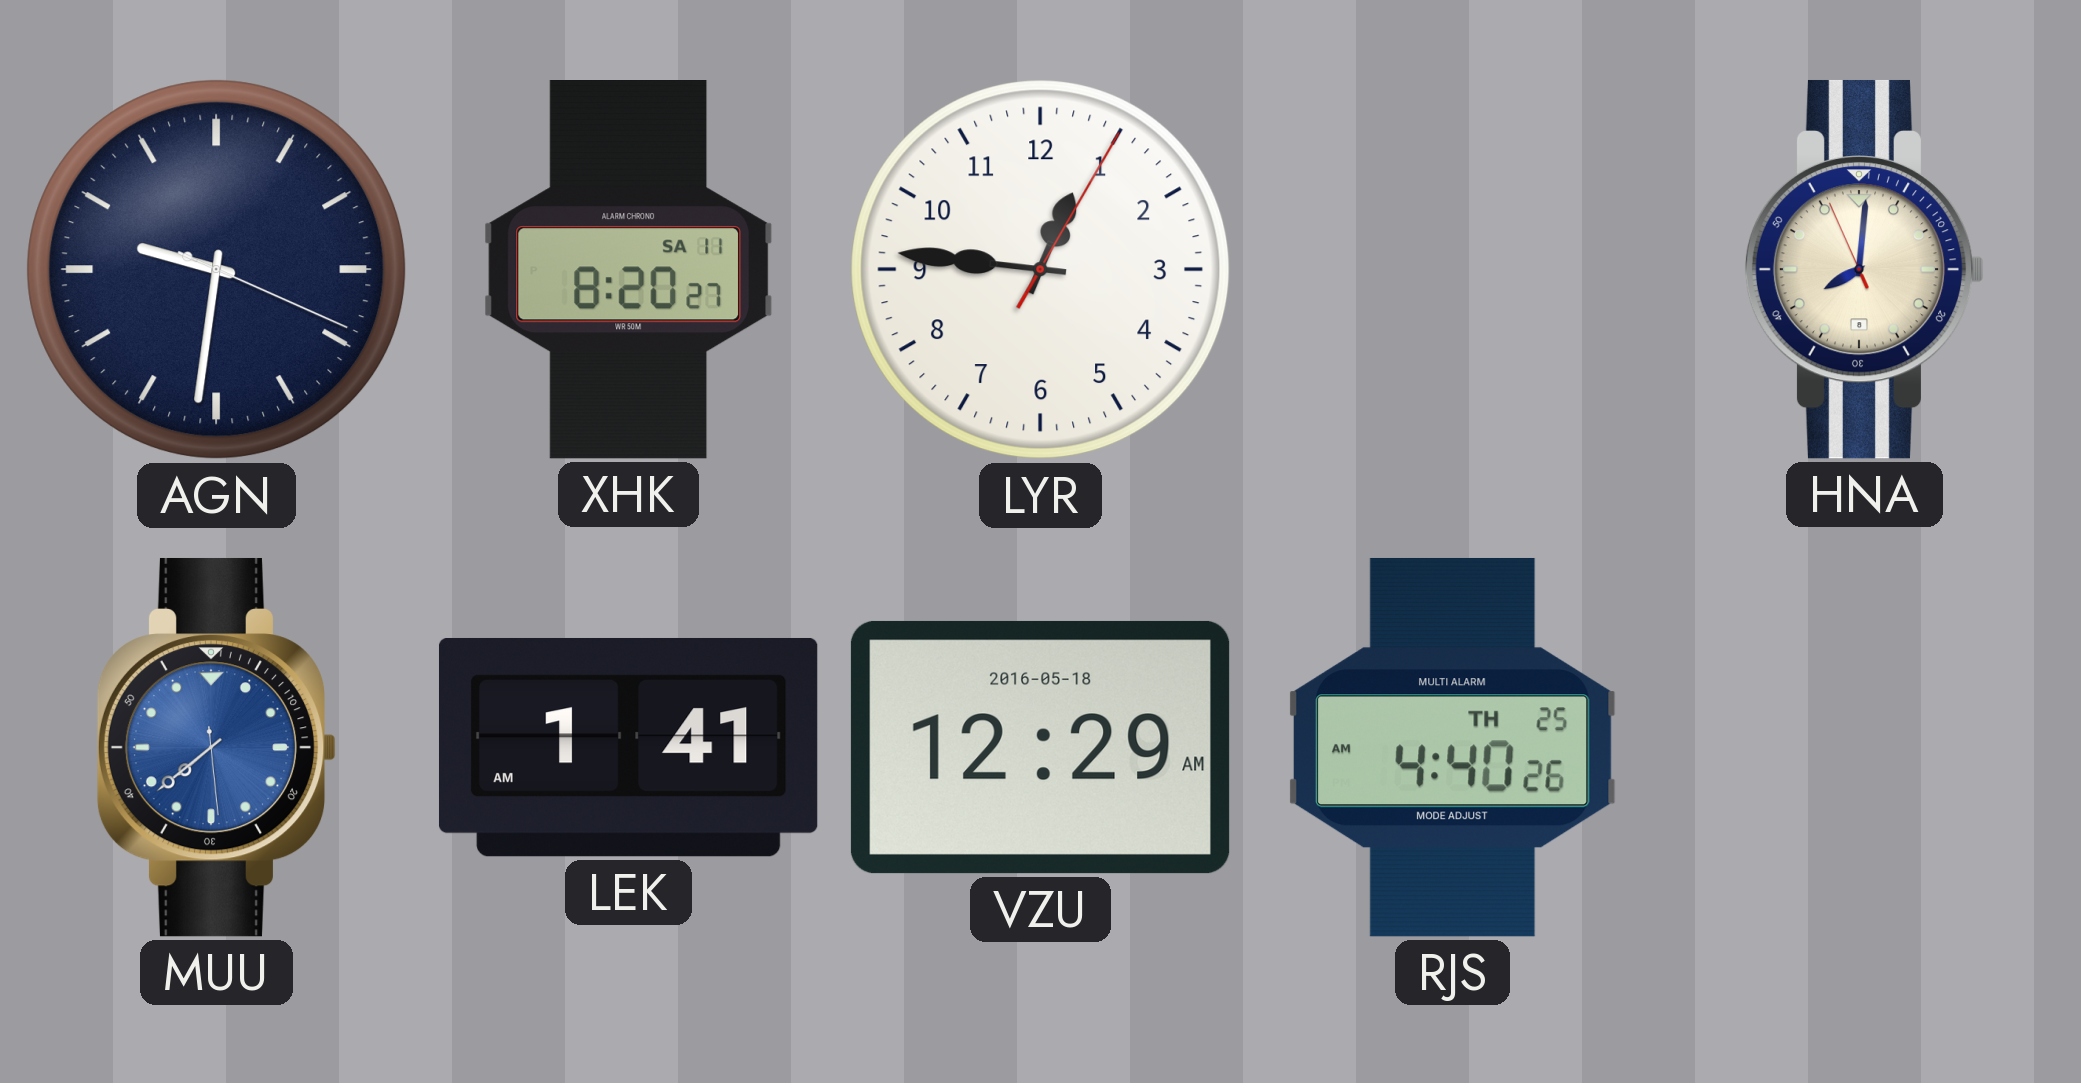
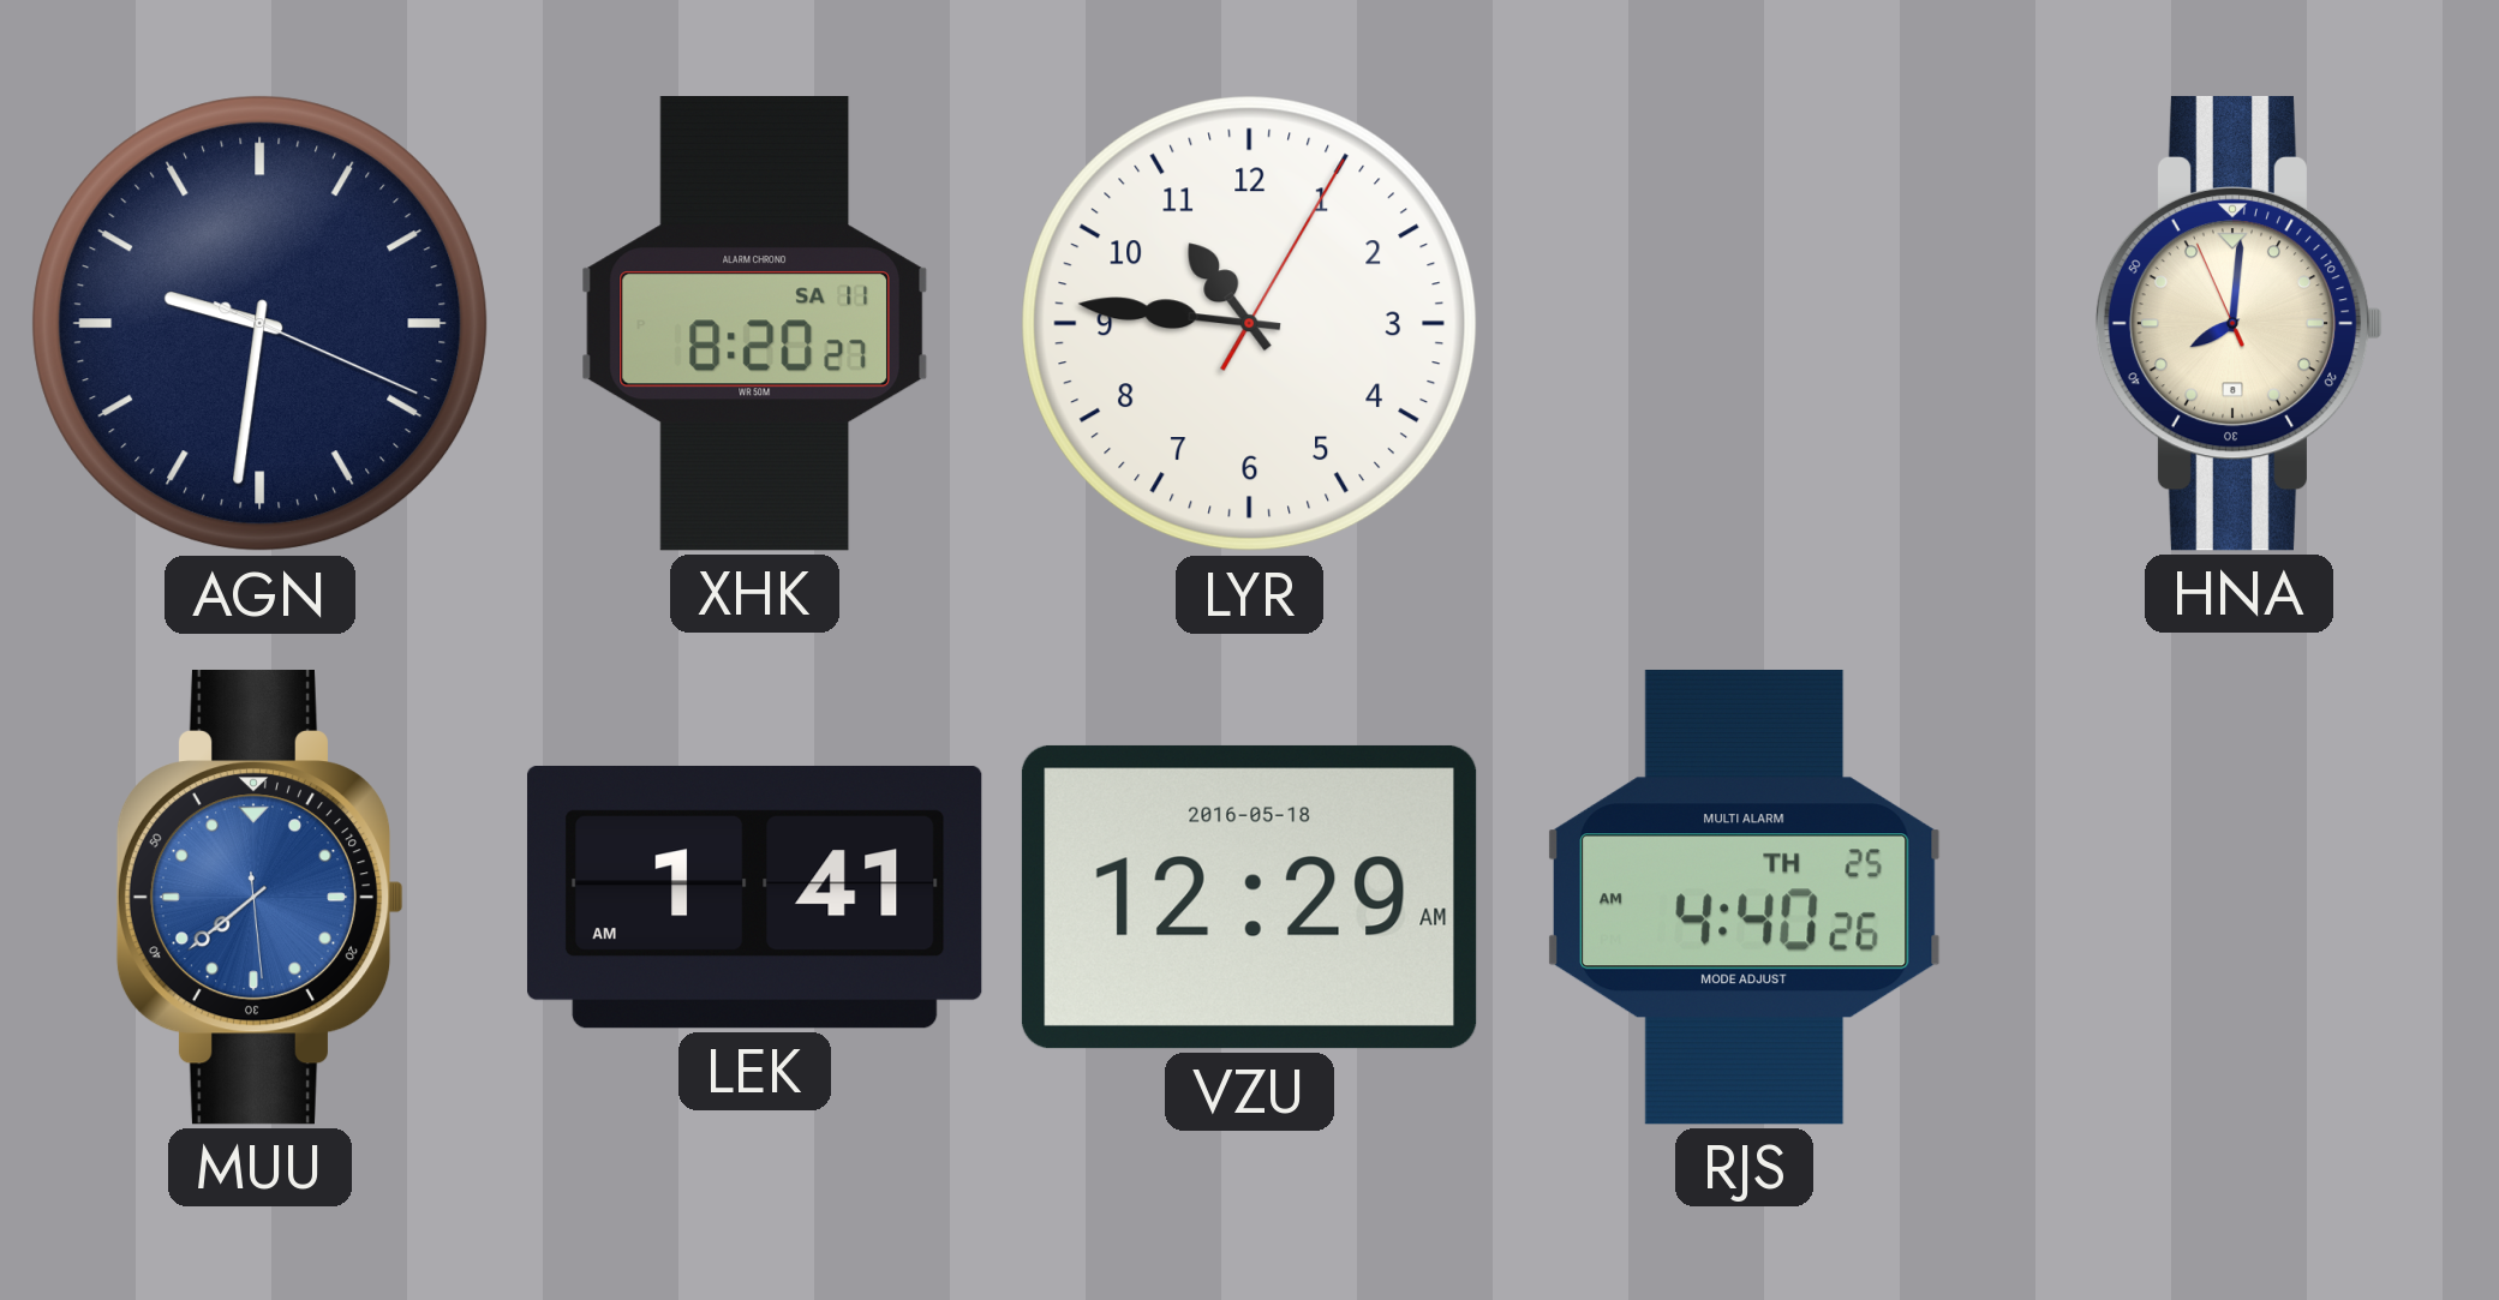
LYR: 12:46 -> 10:46
